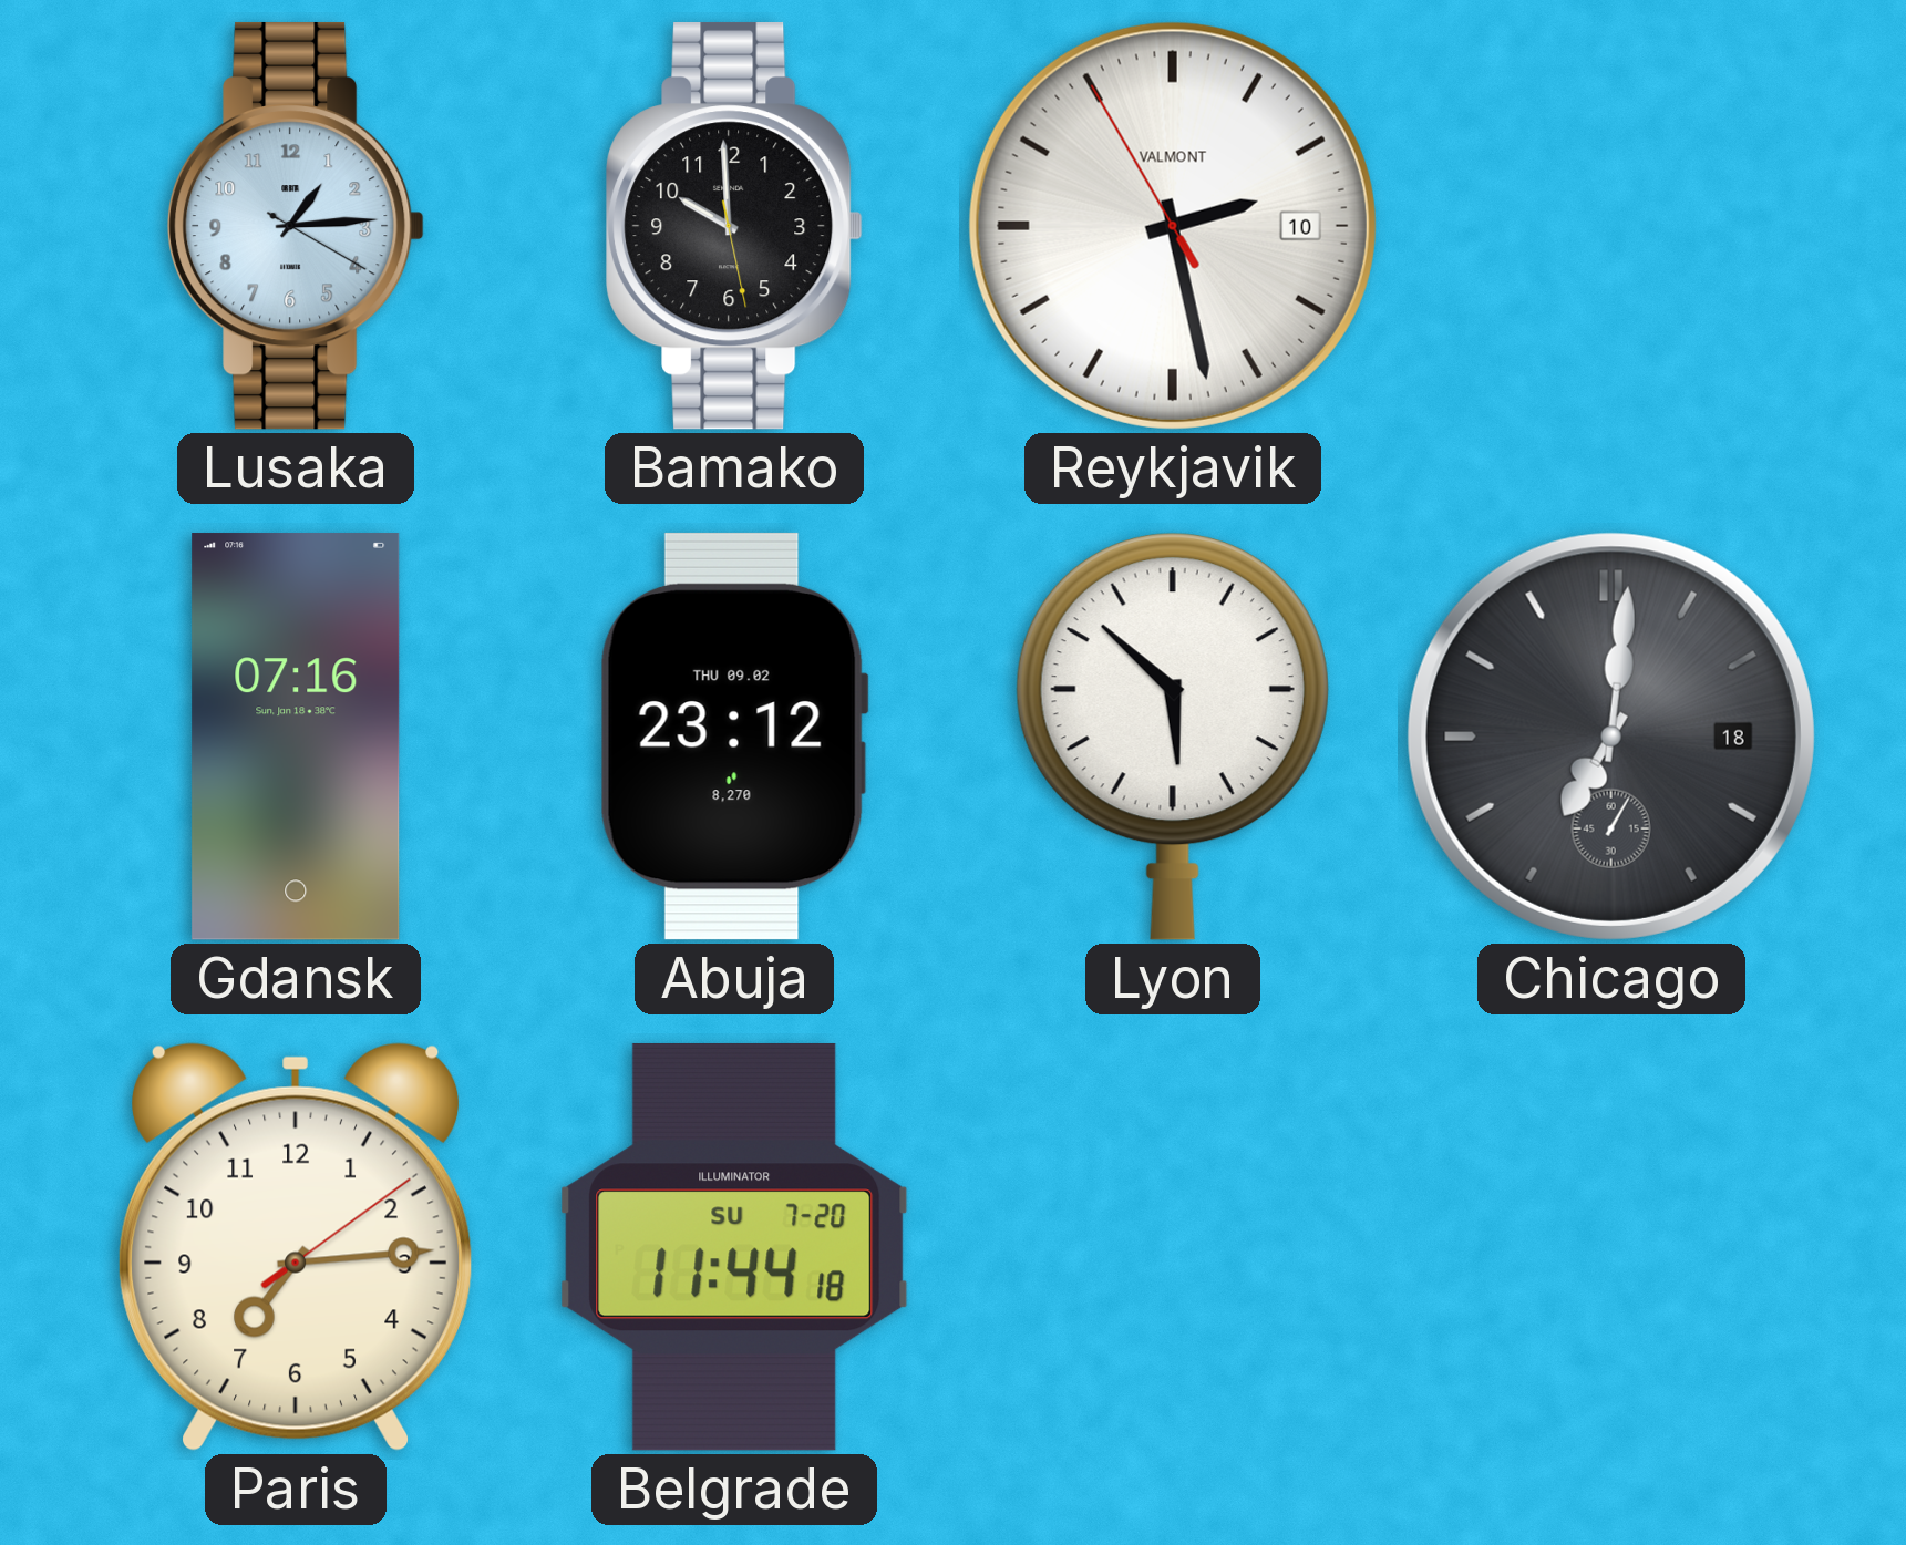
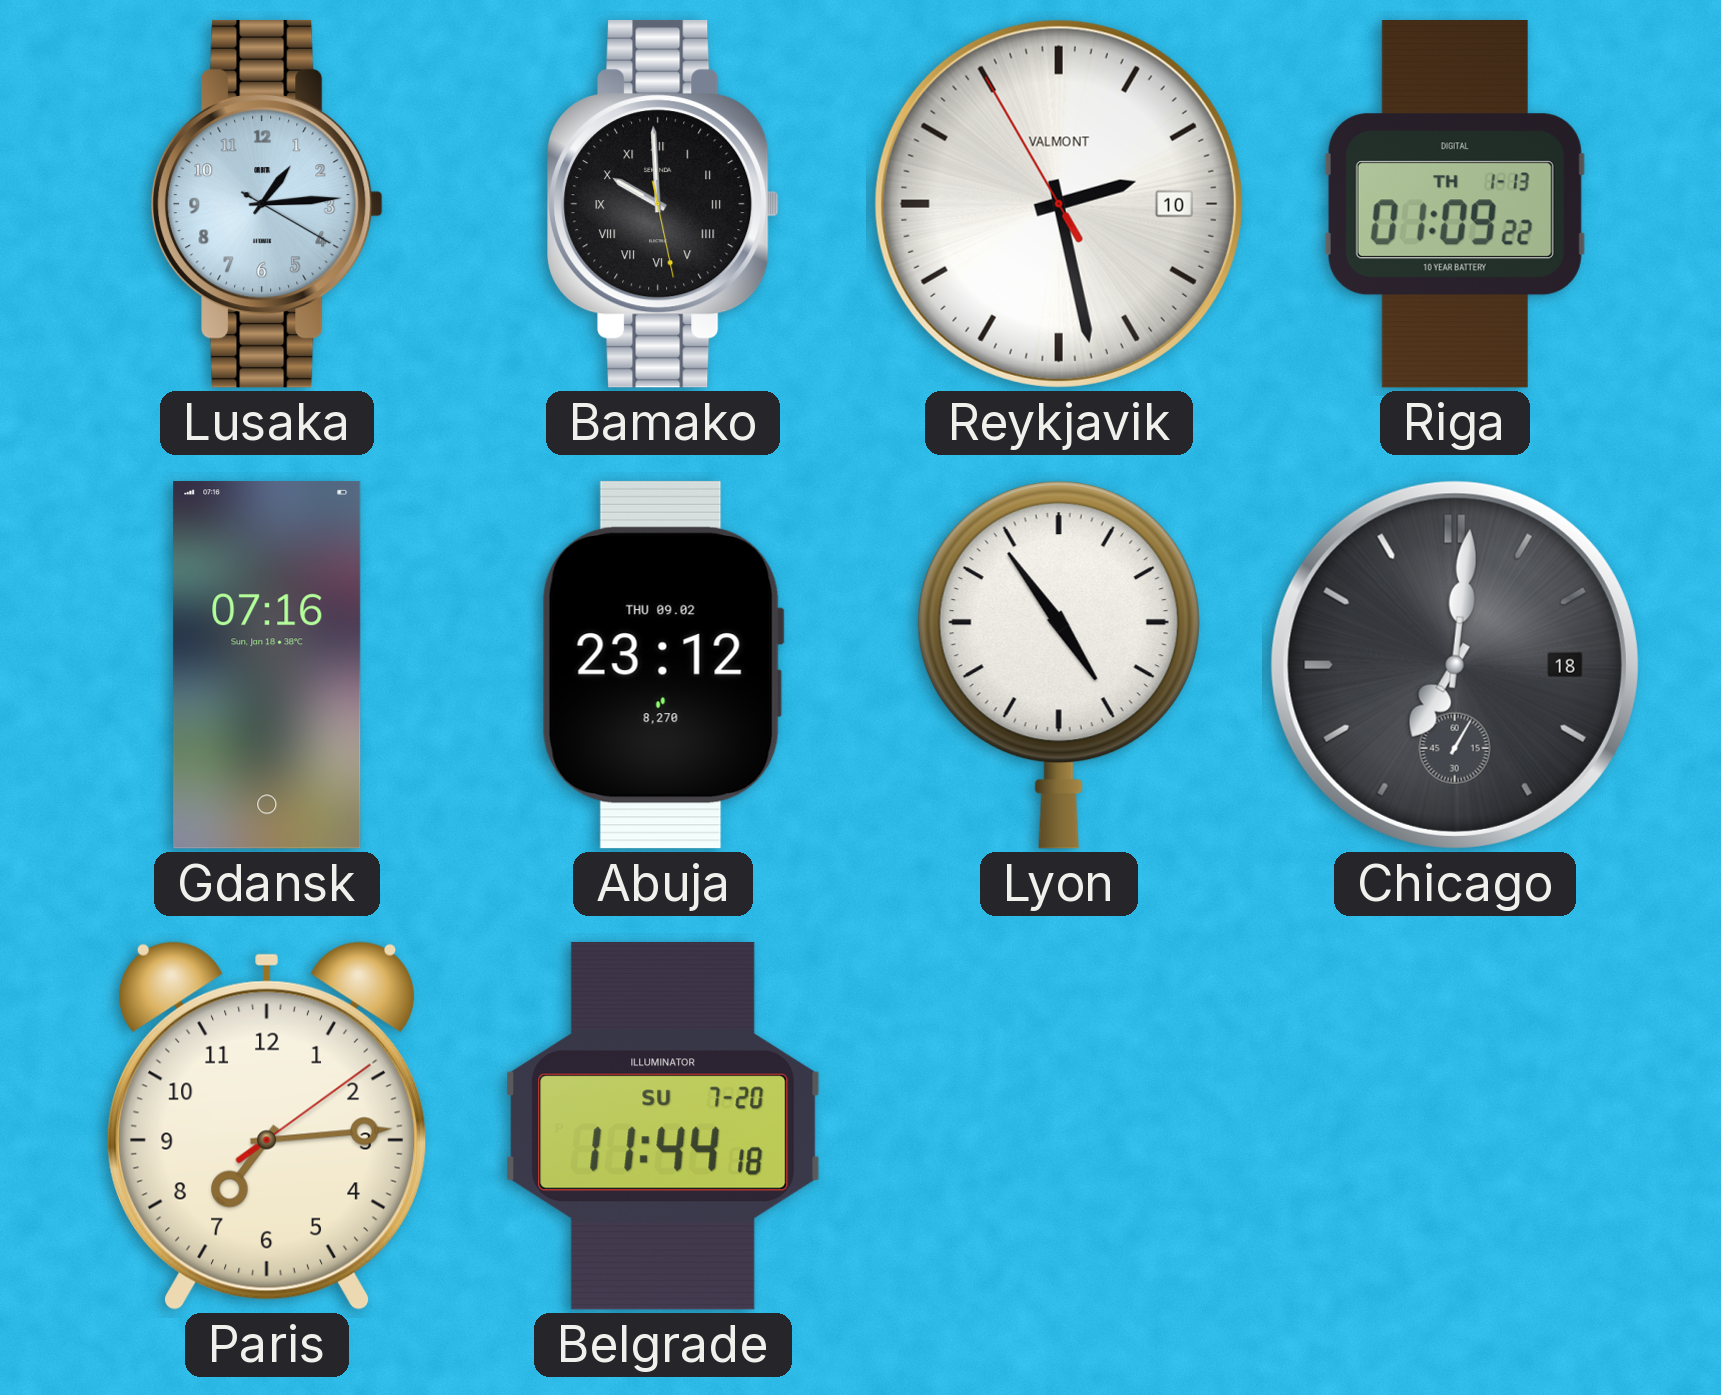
Bamako numerals: Arabic -> Roman
Riga: none -> 01:09
Lyon: 5:52 -> 4:54
